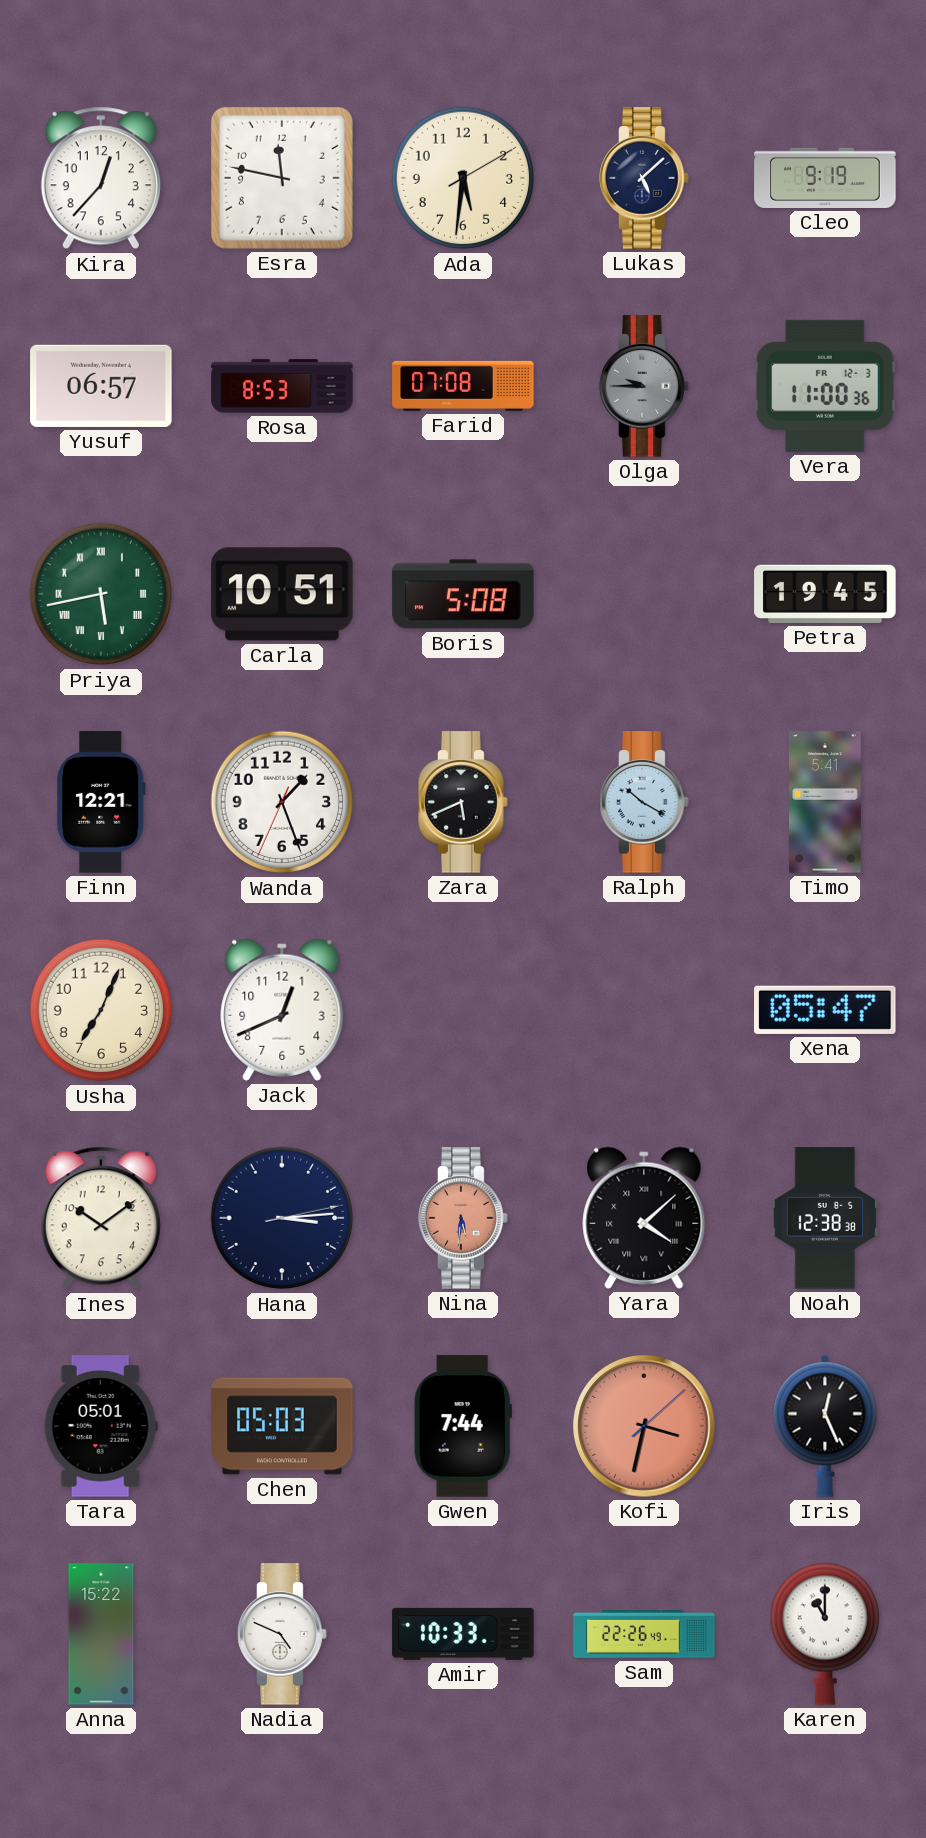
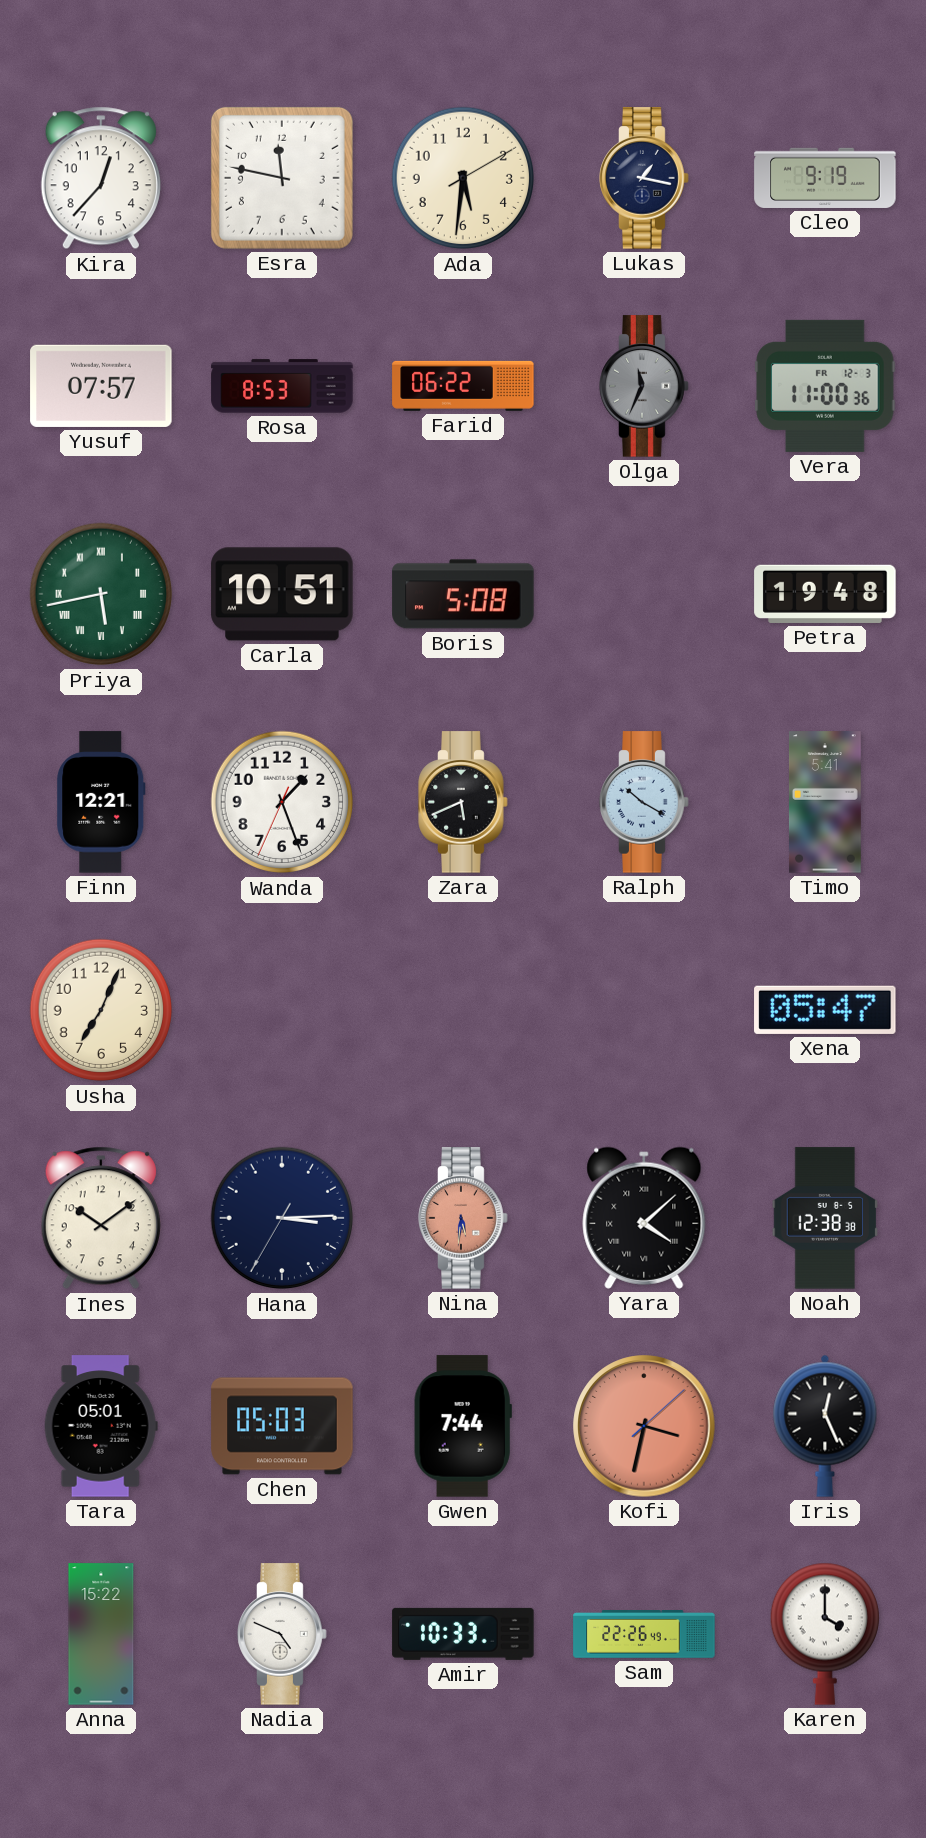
Lukas: 5:08 -> 1:17
Yusuf: 06:57 -> 07:57
Farid: 07:08 -> 06:22
Olga: 9:45 -> 11:34
Petra: 19:45 -> 19:48
Jack: 12:41 -> none
Hana: 3:14:13 -> 3:14:35
Karen: 11:00 -> 4:00
